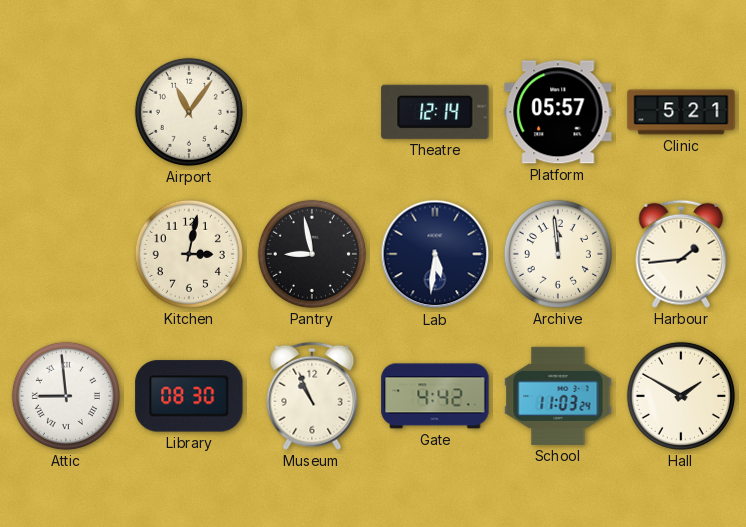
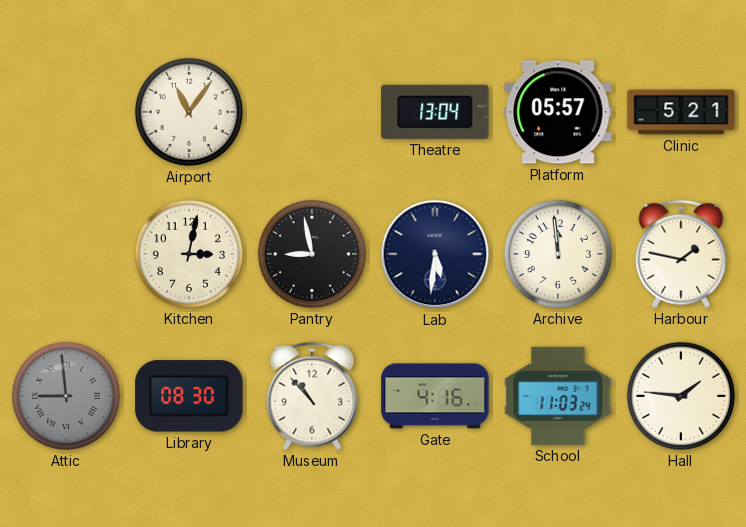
Theatre: 12:14 -> 13:04
Harbour: 1:44 -> 1:47
Attic dial: white -> grey
Museum: 10:56 -> 10:53
Gate: 4:42 -> 4:16
Hall: 1:50 -> 1:46
